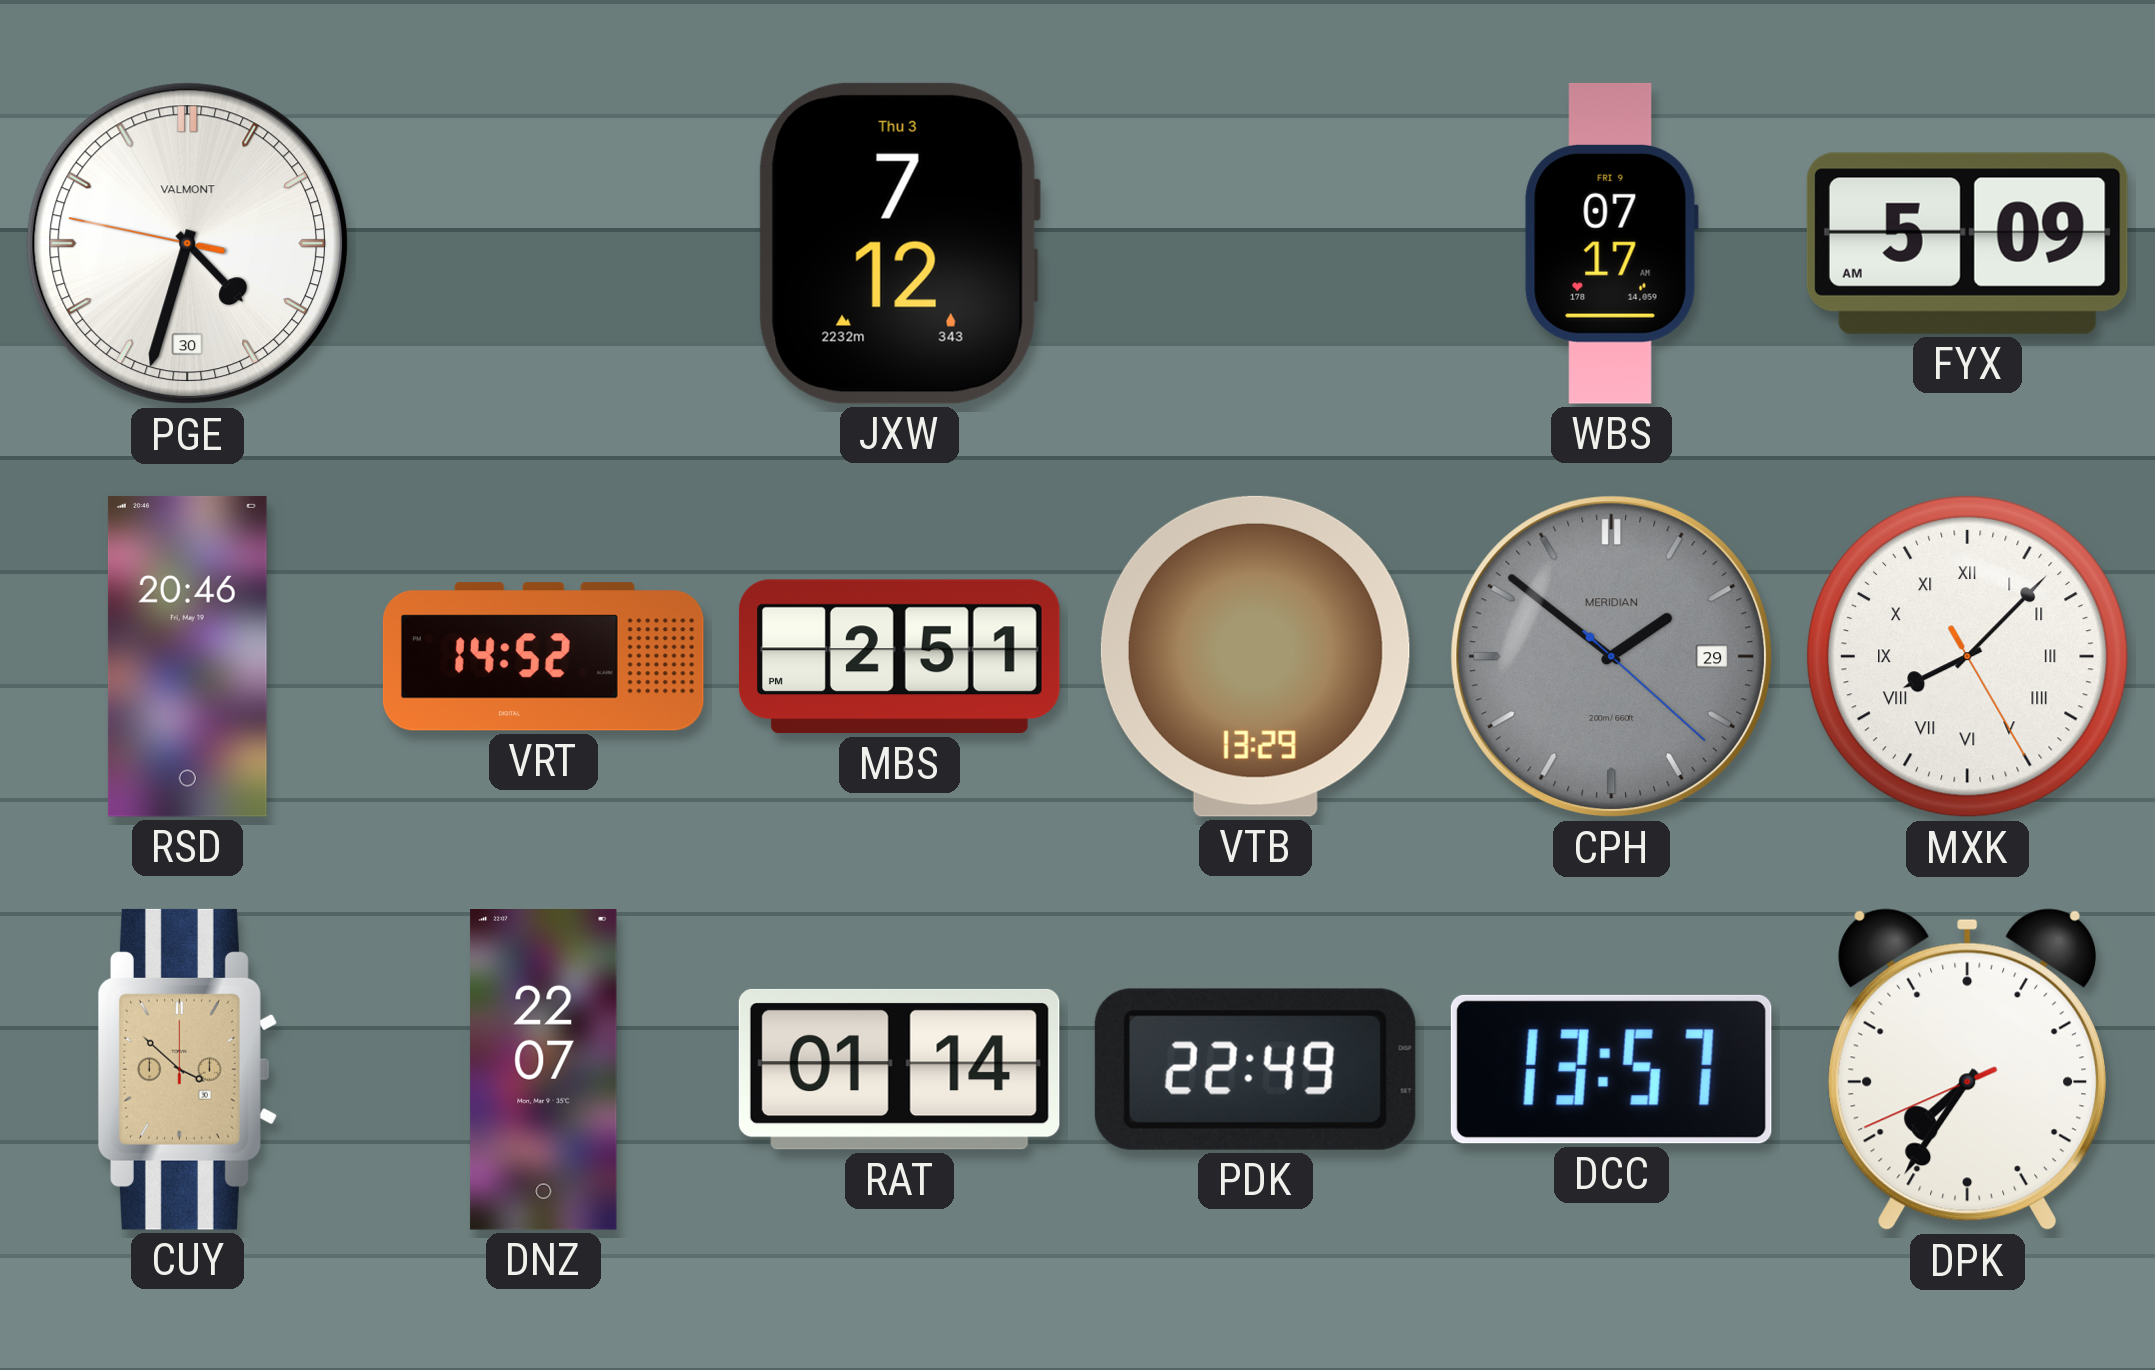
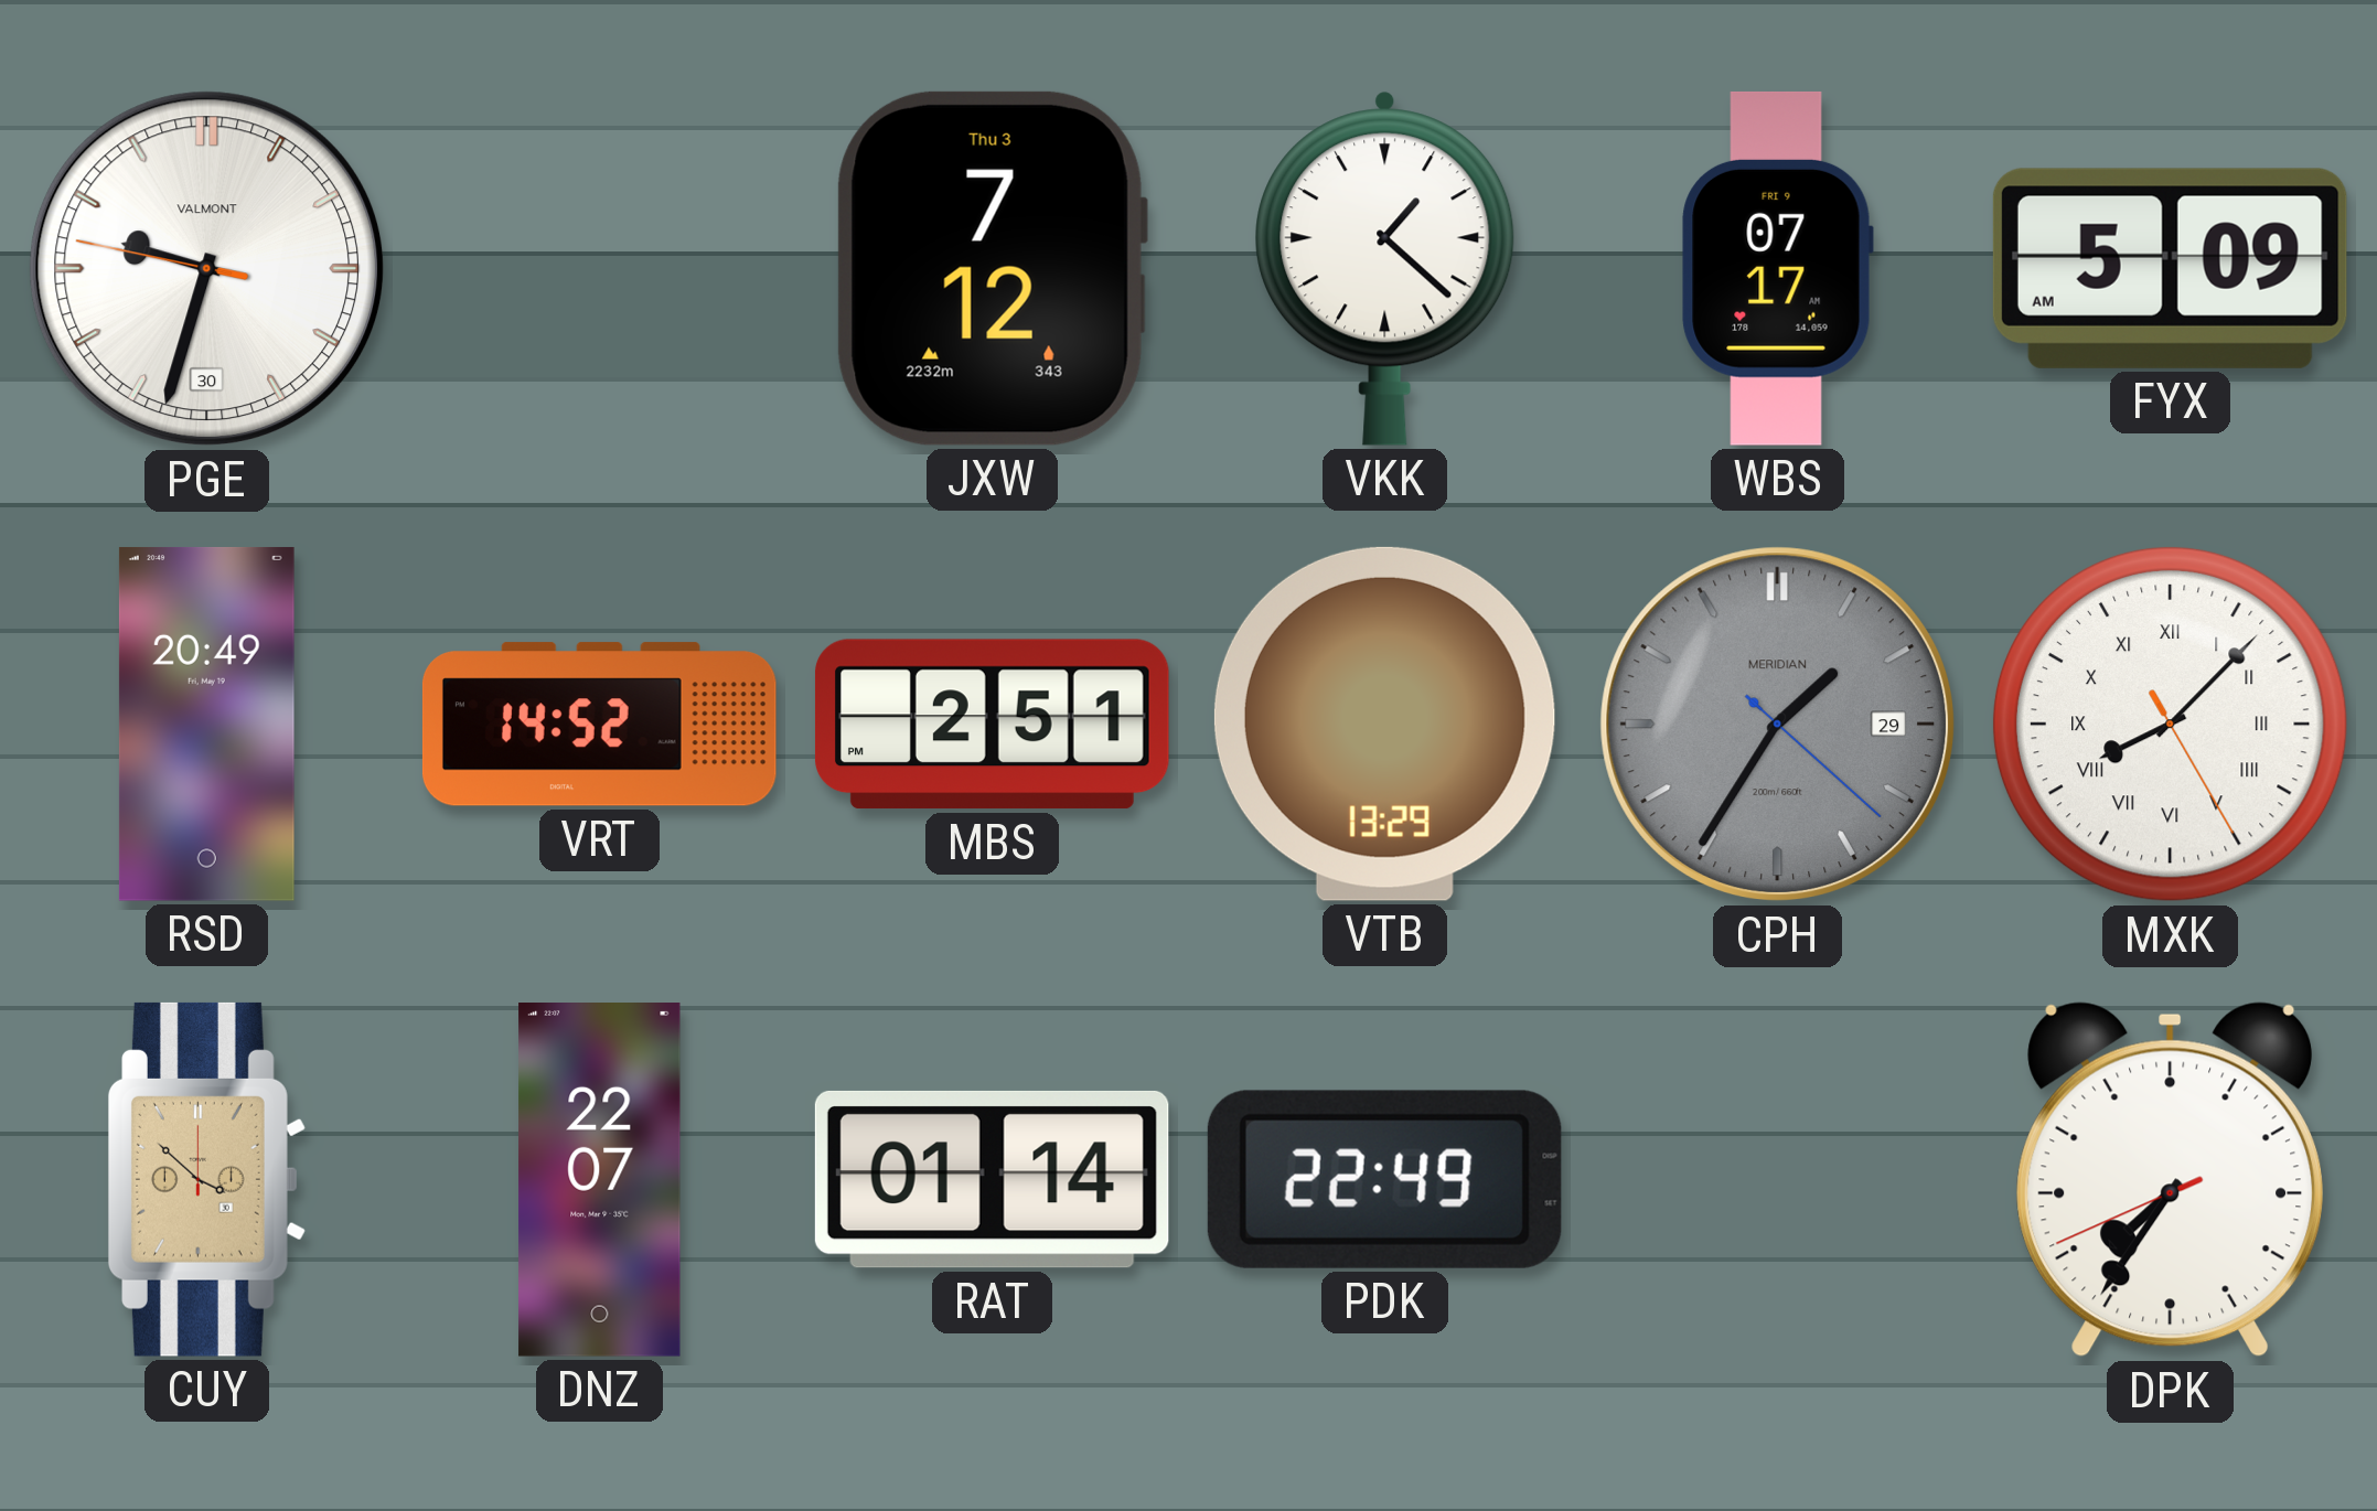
PGE: 4:32 -> 9:32
VKK: none -> 1:22
RSD: 20:46 -> 20:49
CPH: 1:51 -> 1:35
DCC: 13:57 -> none
